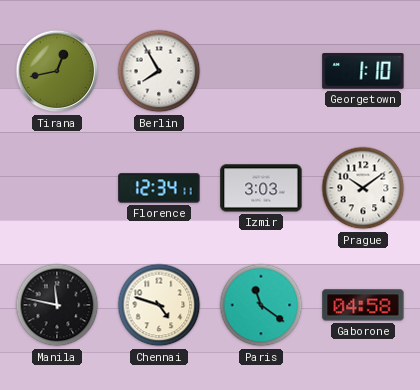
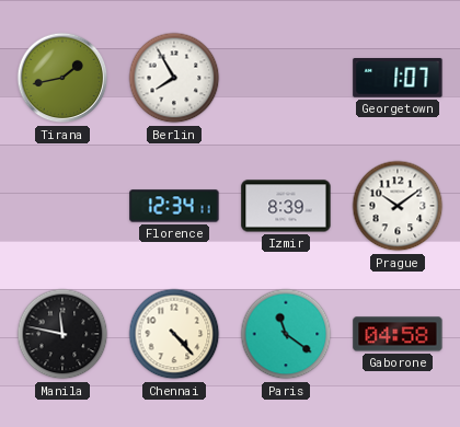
Tirana: 12:43 -> 1:43
Georgetown: 1:10 -> 1:07
Izmir: 3:03 -> 8:39
Chennai: 4:48 -> 4:23
